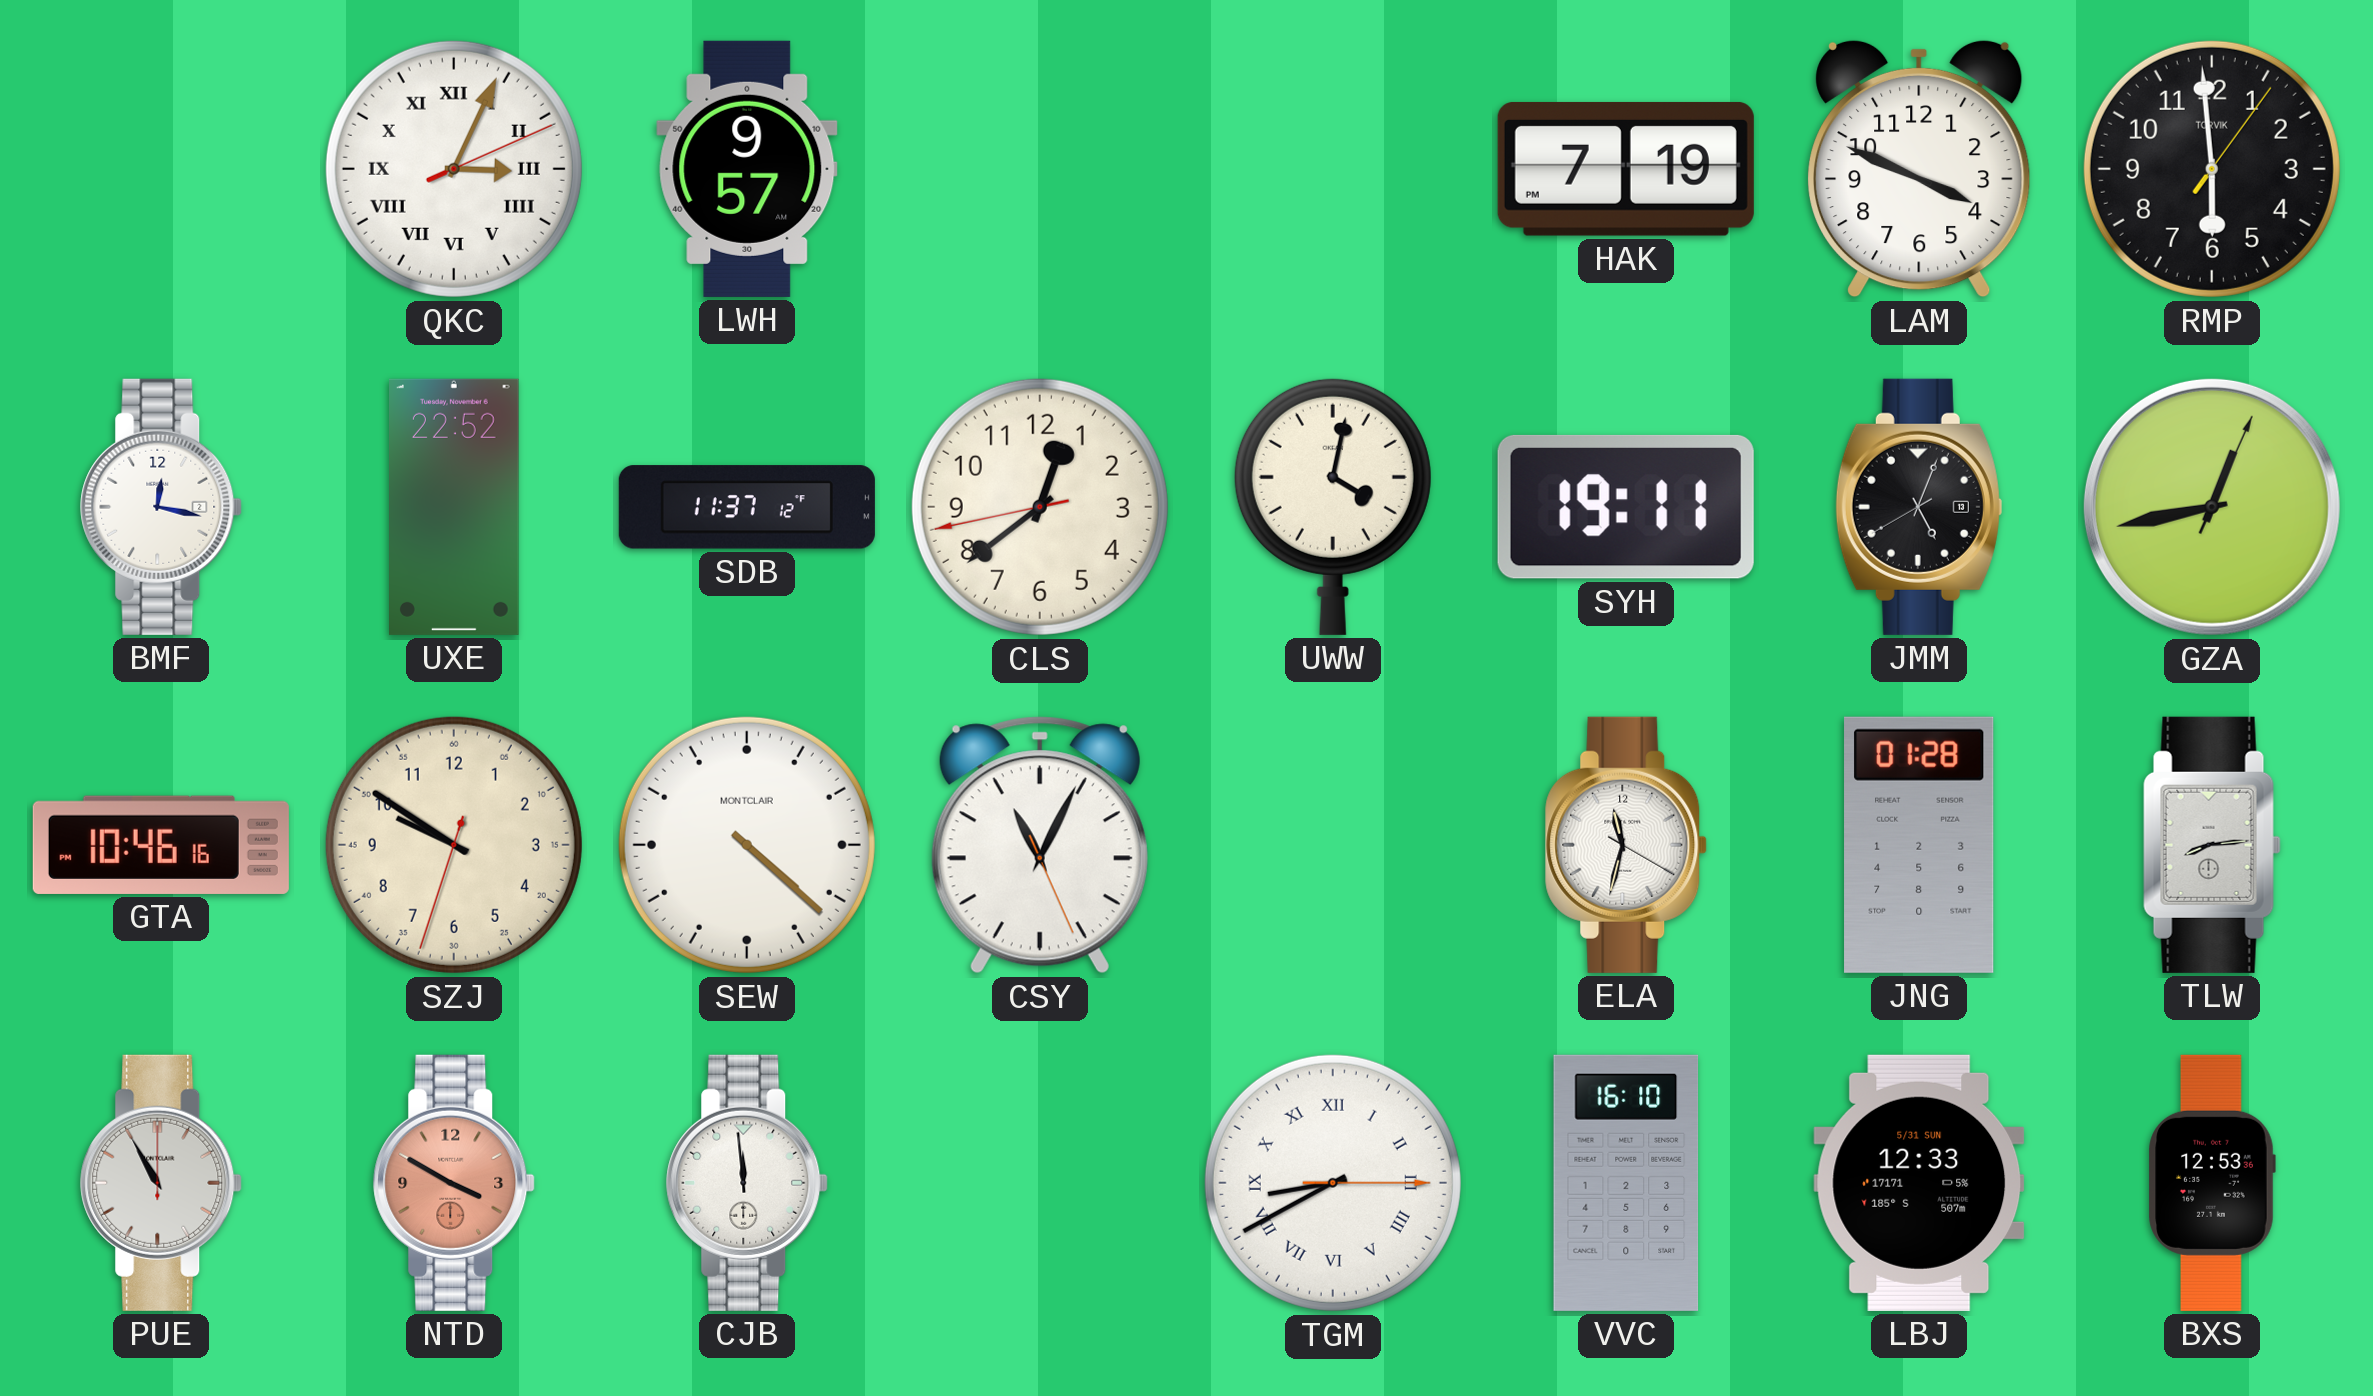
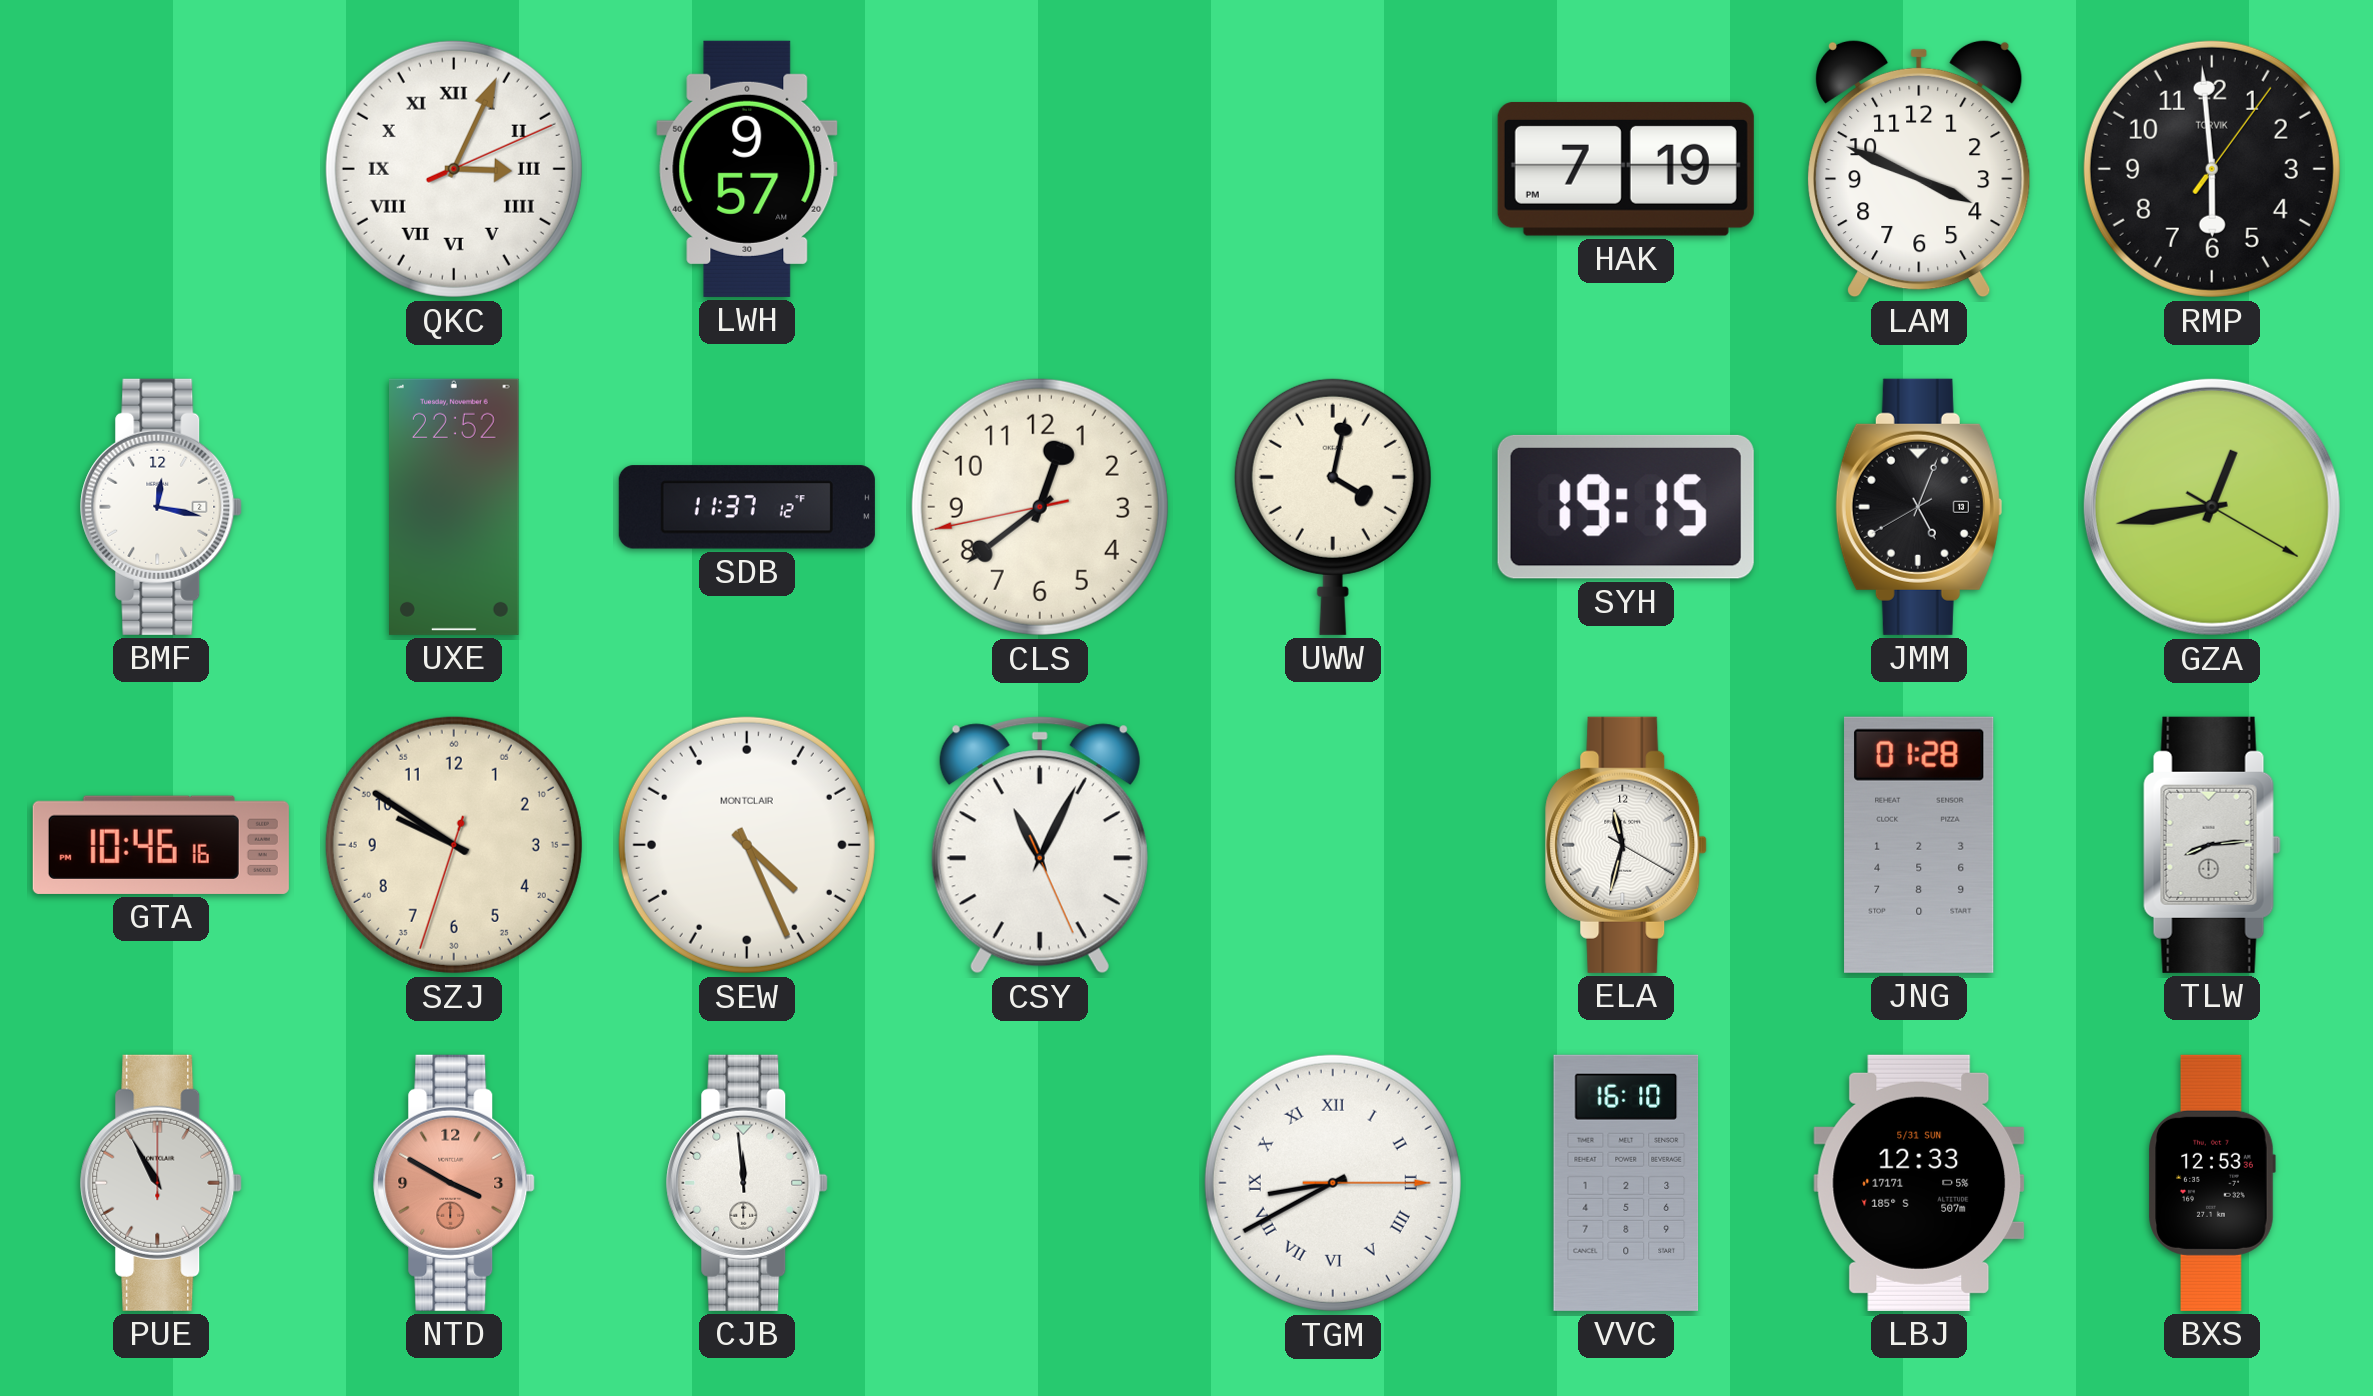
SYH: 19:11 -> 19:15
GZA: 12:43:04 -> 12:43:20
SEW: 4:22 -> 4:26
